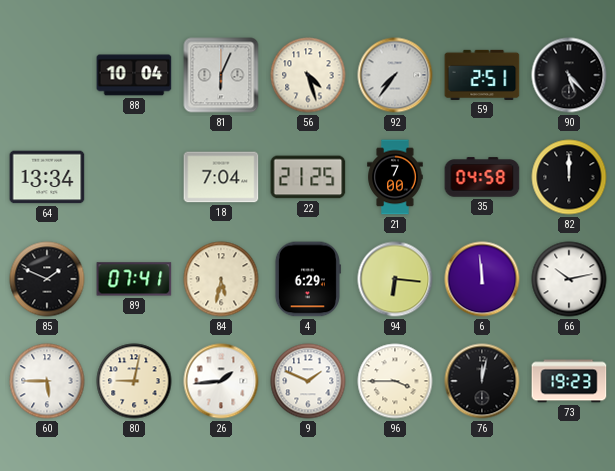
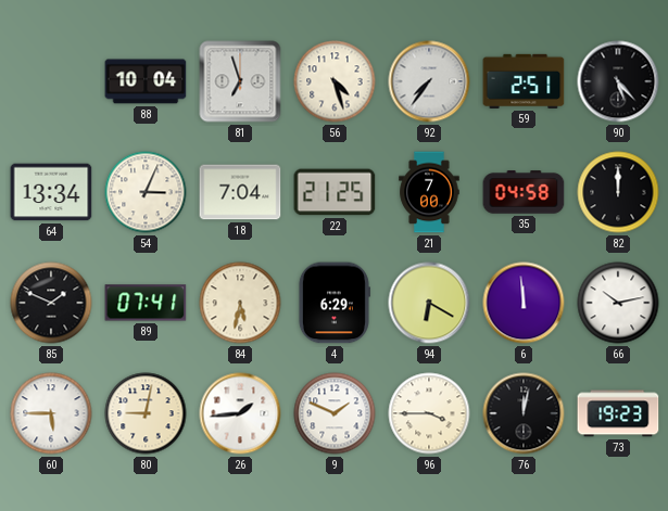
81: 6:04 -> 6:57
54: none -> 3:04
94: 6:16 -> 6:20
